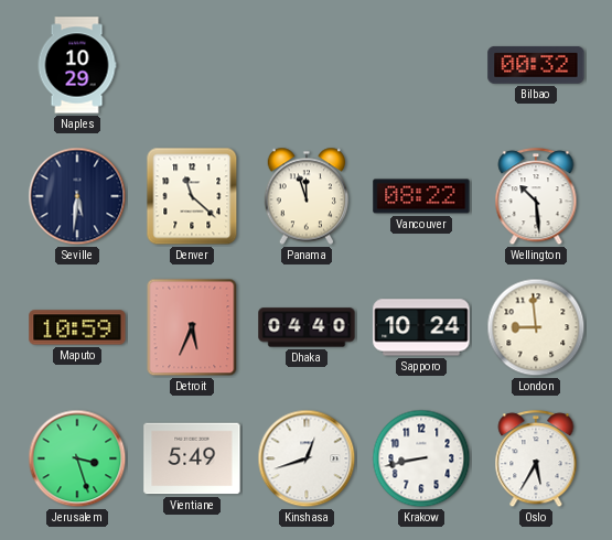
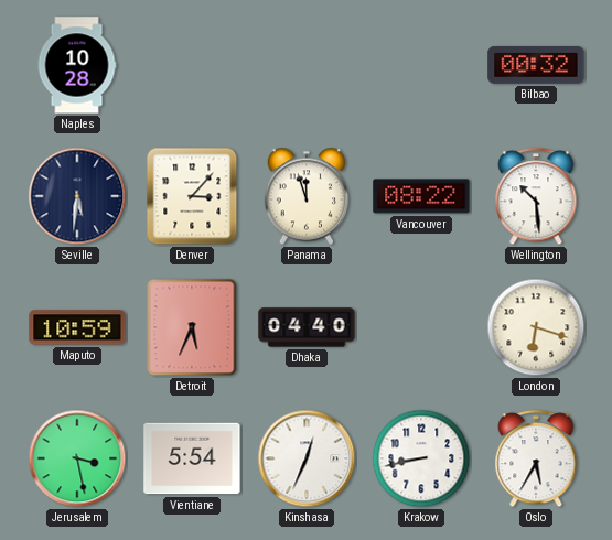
Naples: 10:29 -> 10:28
Denver: 11:22 -> 3:07
Sapporo: 10:24 -> none
London: 8:59 -> 6:18
Jerusalem: 3:27 -> 3:28
Vientiane: 5:49 -> 5:54
Kinshasa: 12:42 -> 12:34
